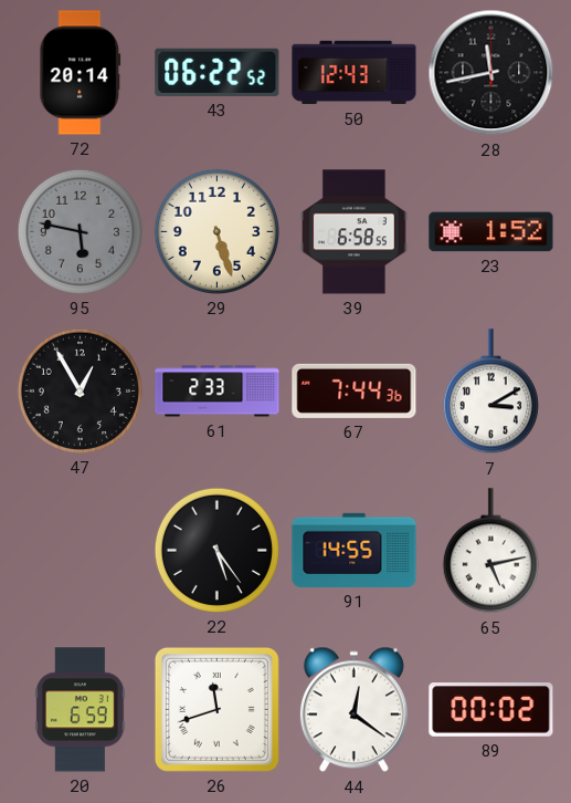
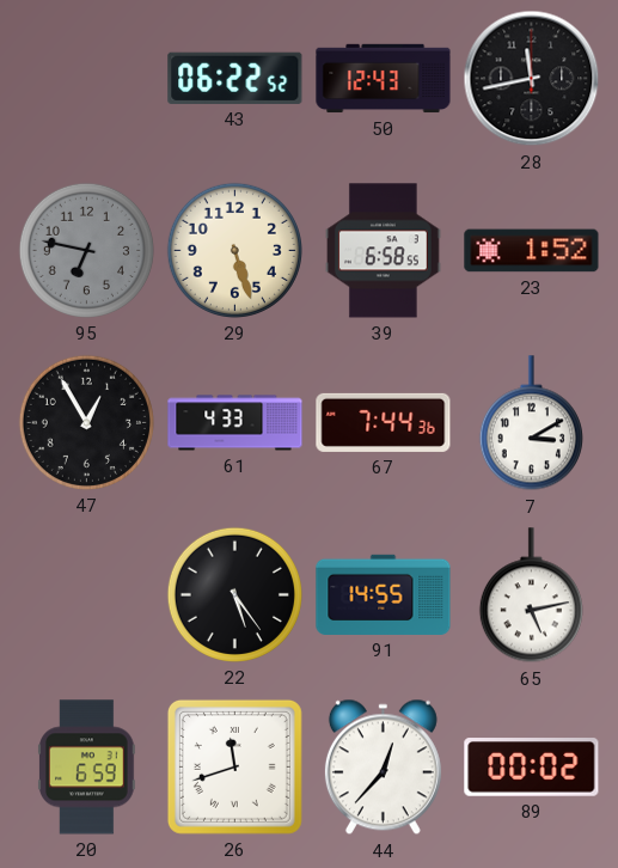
72: 20:14 -> none
95: 5:47 -> 6:47
61: 2:33 -> 4:33
44: 12:21 -> 12:37
